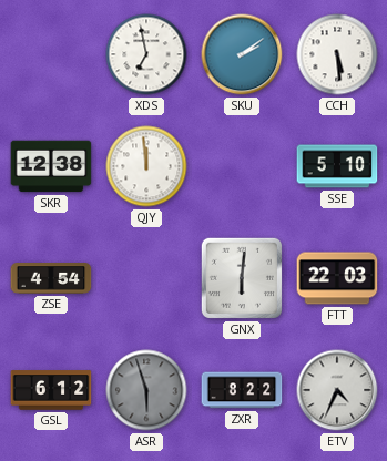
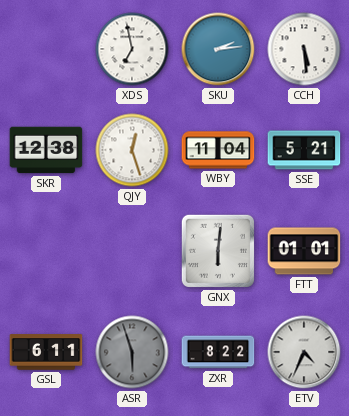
SKU: 2:09 -> 2:14
QJY: 11:59 -> 12:27
WBY: none -> 11:04
SSE: 5:10 -> 5:21
ZSE: 4:54 -> none
FTT: 22:03 -> 01:01
GSL: 6:12 -> 6:11
